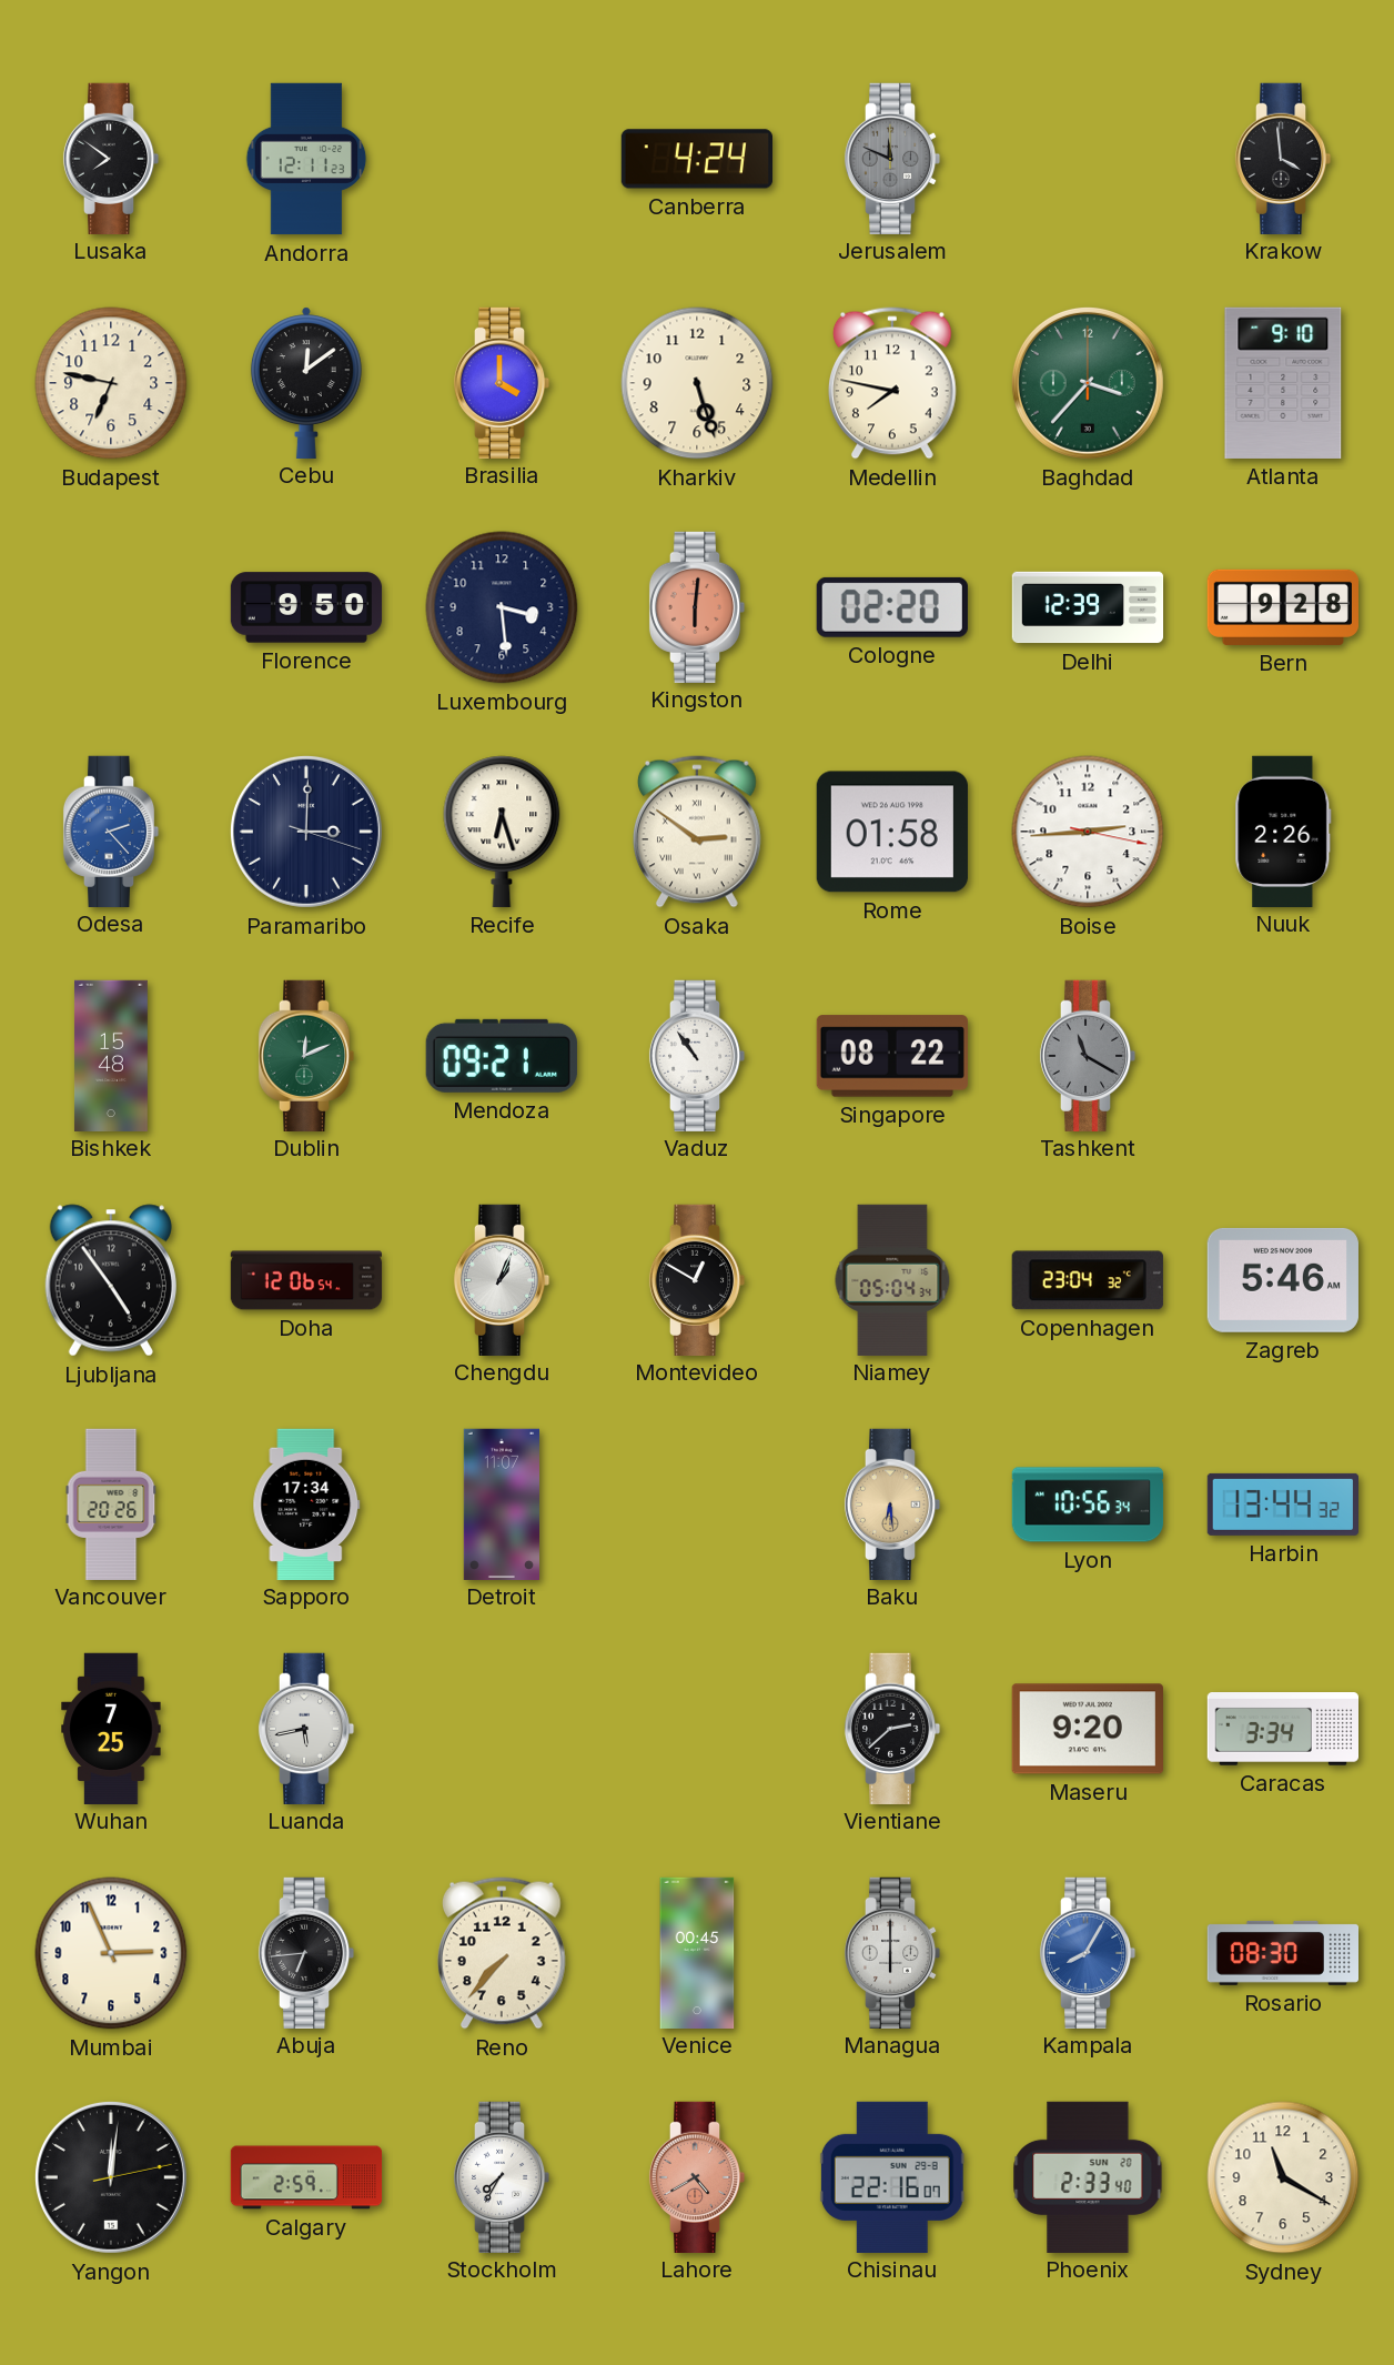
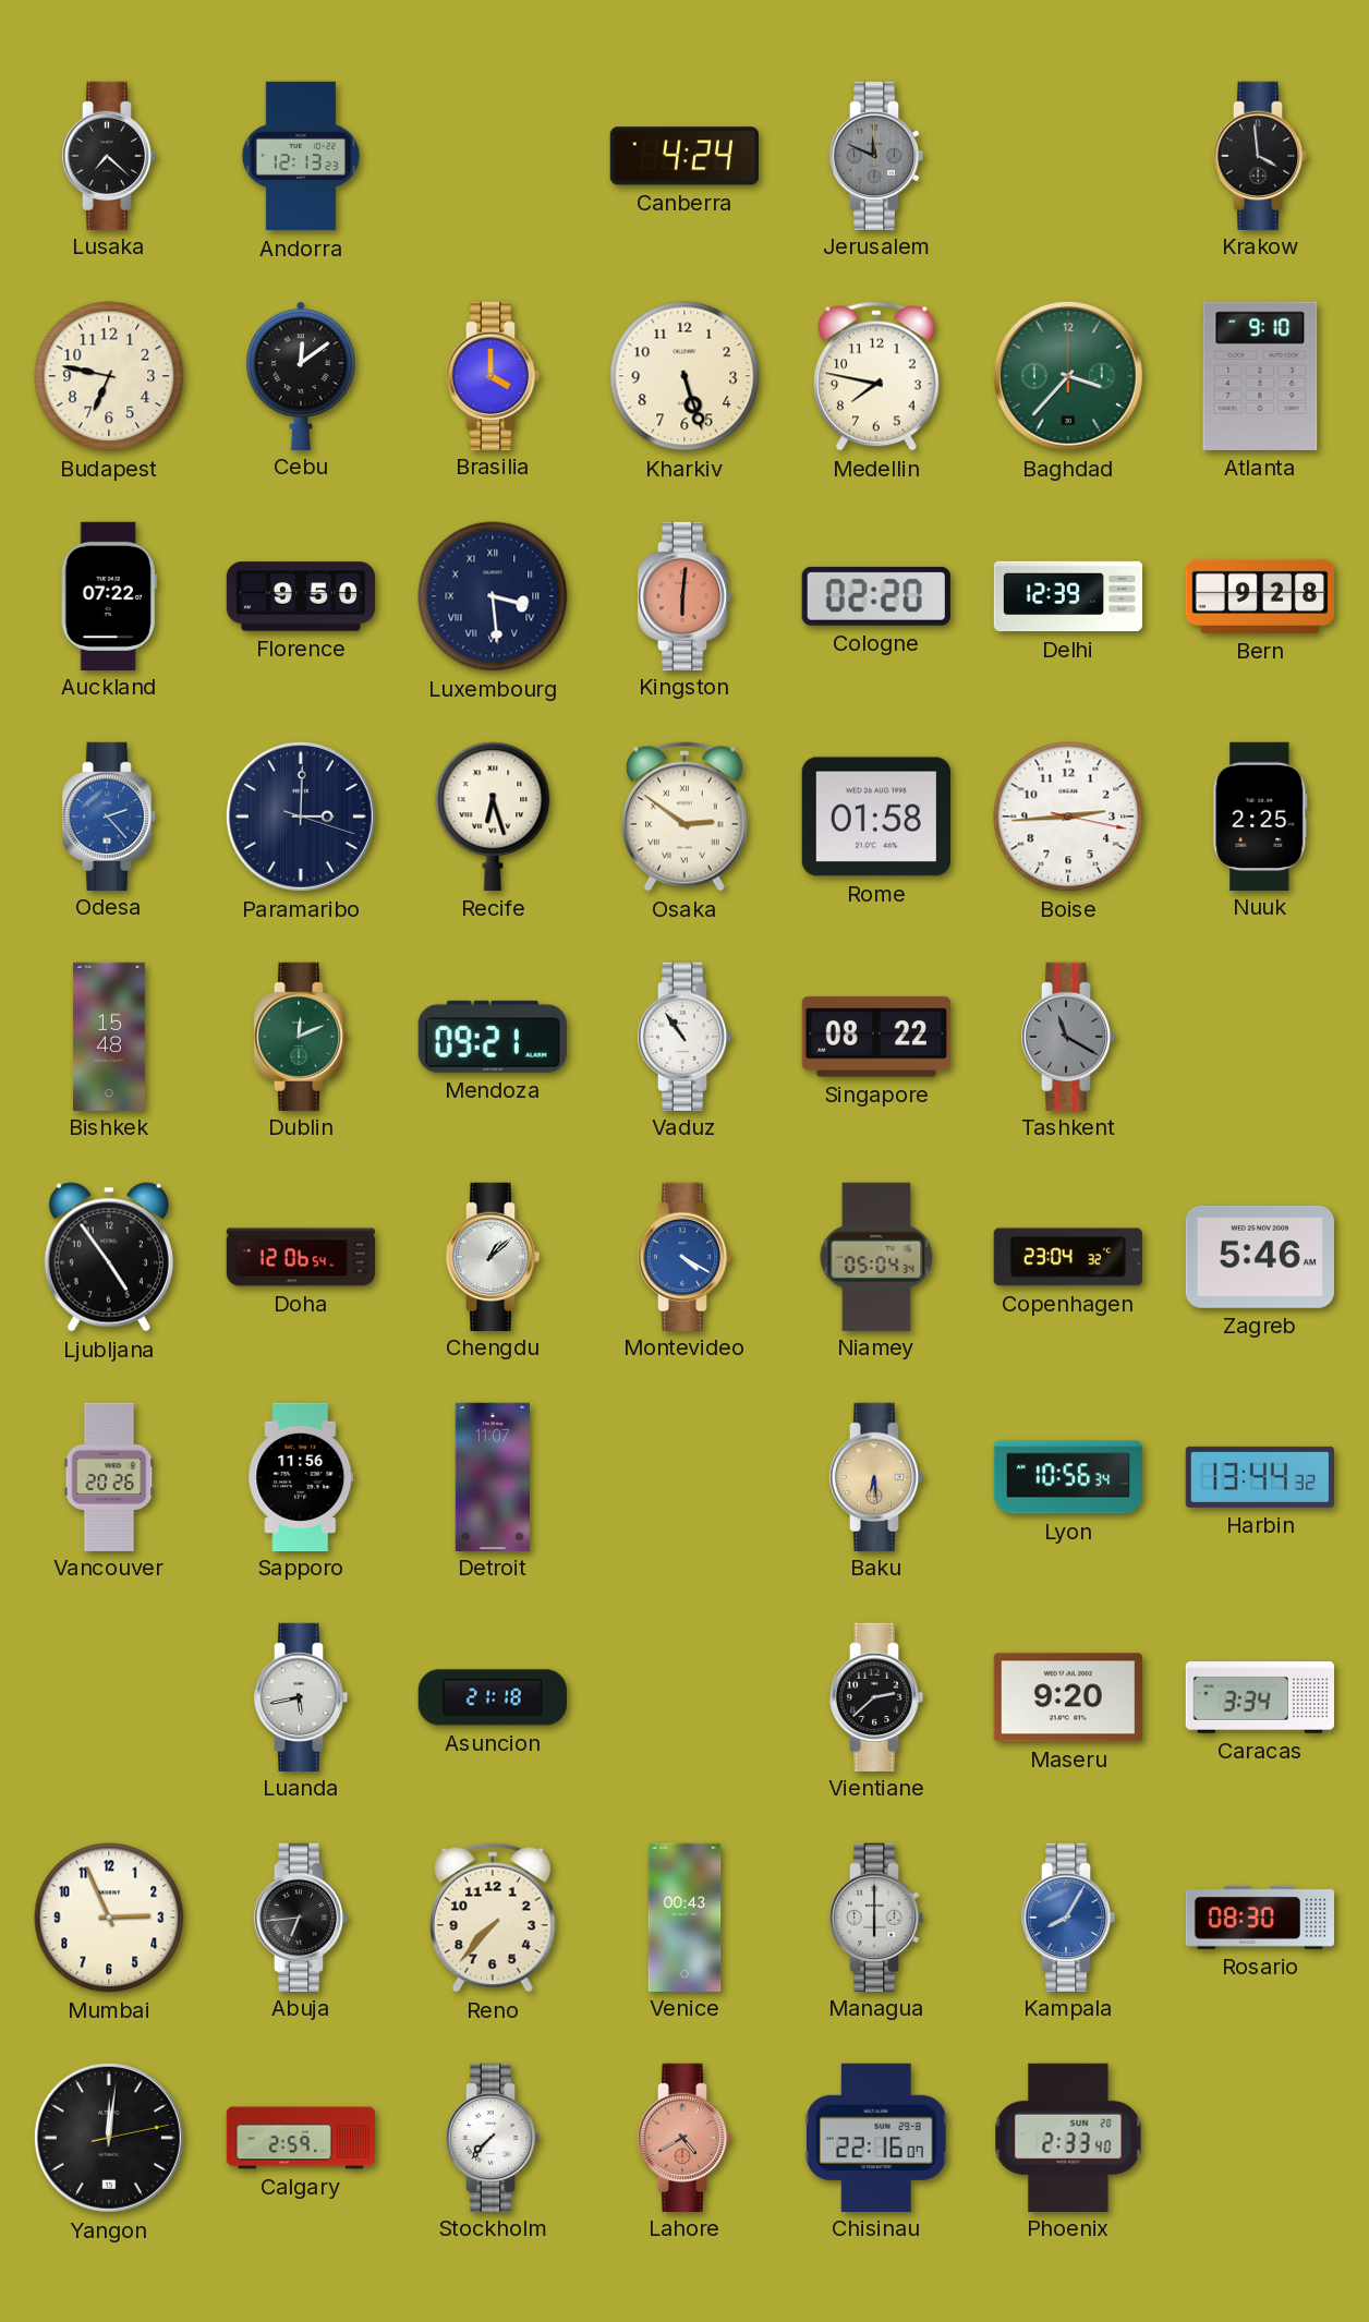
Lusaka: 7:51 -> 7:22
Andorra: 12:11 -> 12:13
Auckland: none -> 07:22
Luxembourg numerals: Arabic -> Roman
Nuuk: 2:26 -> 2:25
Chengdu: 1:04 -> 1:08
Montevideo: 12:50 -> 4:20
Montevideo dial: black -> blue
Sapporo: 17:34 -> 11:56
Wuhan: 7:25 -> none
Asuncion: none -> 21:18
Venice: 00:45 -> 00:43
Stockholm: 7:35 -> 7:37
Sydney: 11:20 -> none
